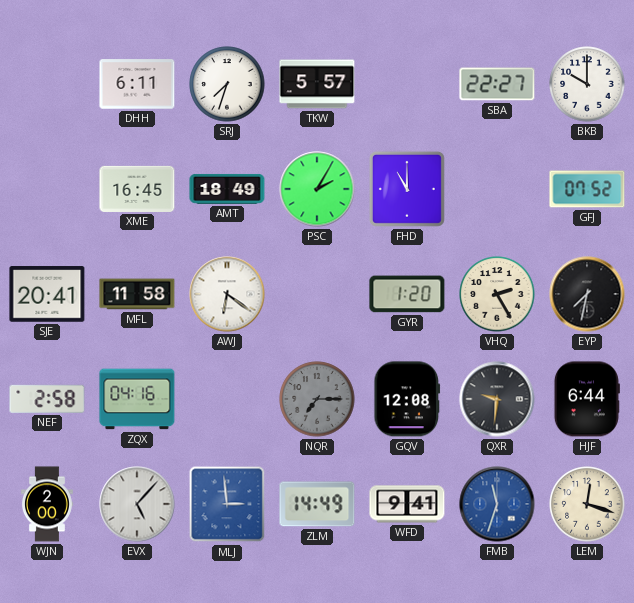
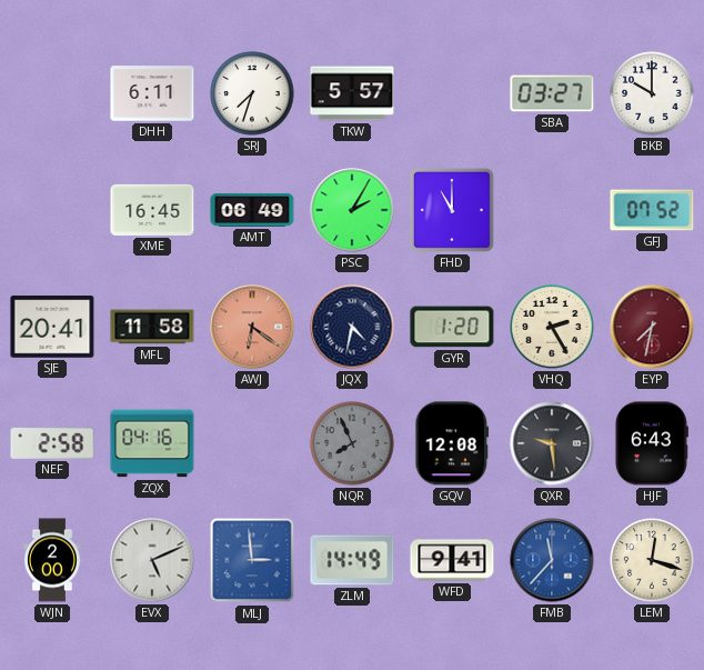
SBA: 22:27 -> 03:27
AMT: 18:49 -> 06:49
AWJ dial: white -> salmon
JQX: none -> 4:32
EYP dial: black -> burgundy
NQR: 7:15 -> 7:56
QXR: 9:31 -> 9:29
HJF: 6:44 -> 6:43
EVX: 5:07 -> 5:11
FMB: 11:33 -> 11:37
